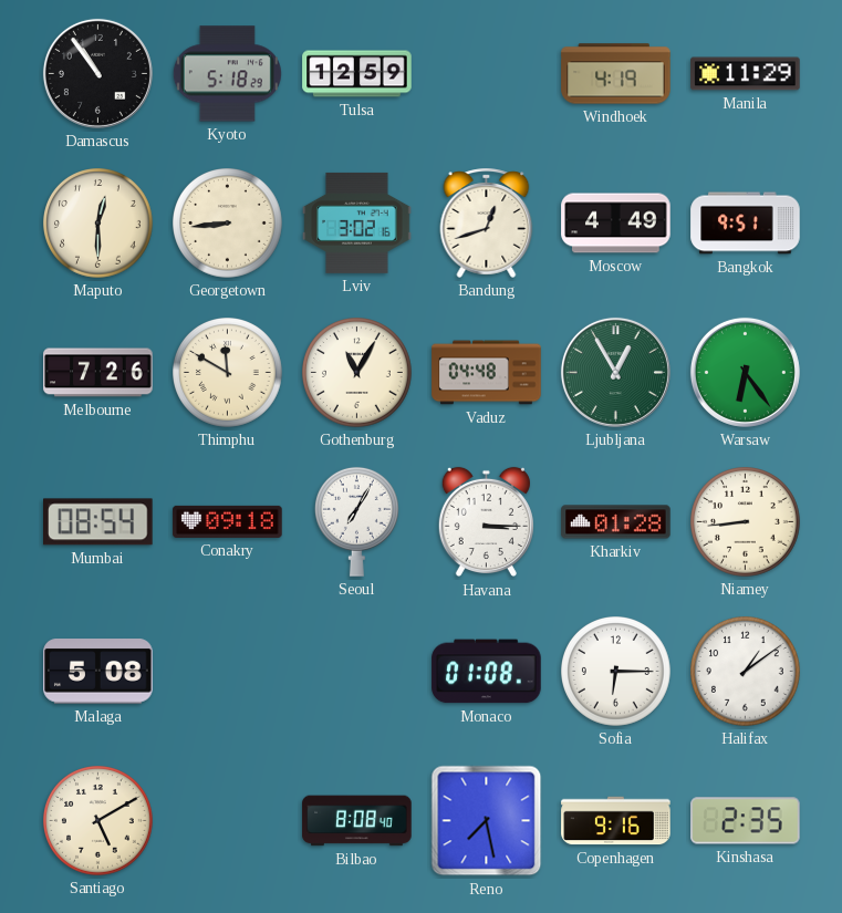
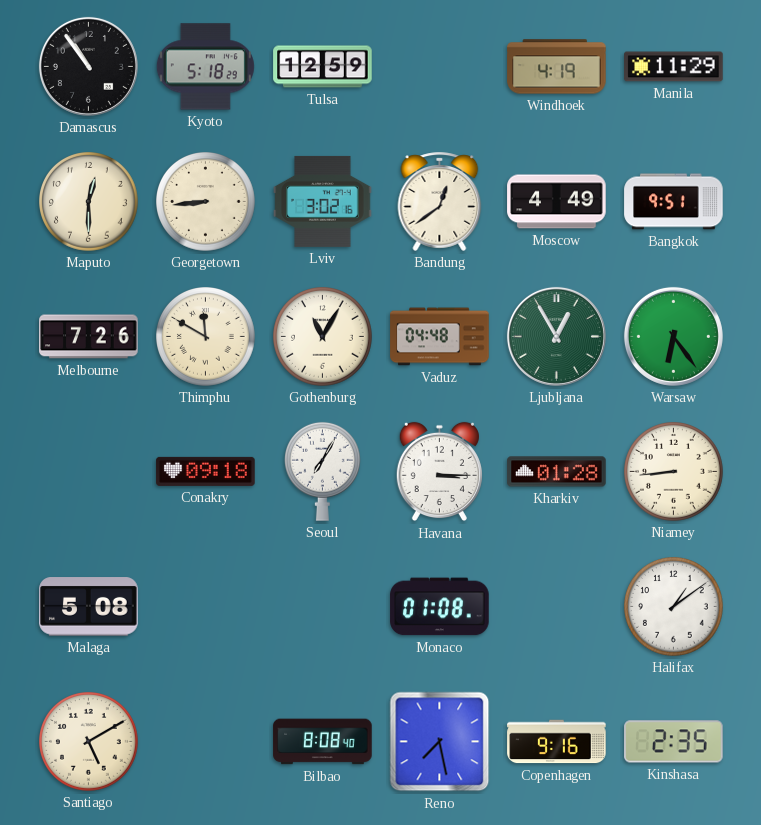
Bandung: 12:42 -> 12:39
Mumbai: 08:54 -> none
Sofia: 6:15 -> none
